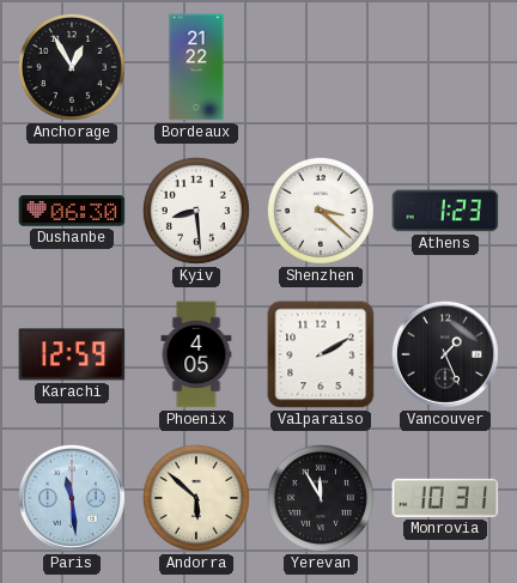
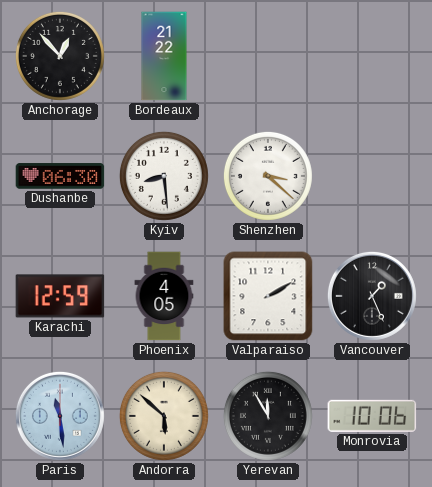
Anchorage: 12:55 -> 12:53
Athens: 1:23 -> none
Monrovia: 10:31 -> 10:06
